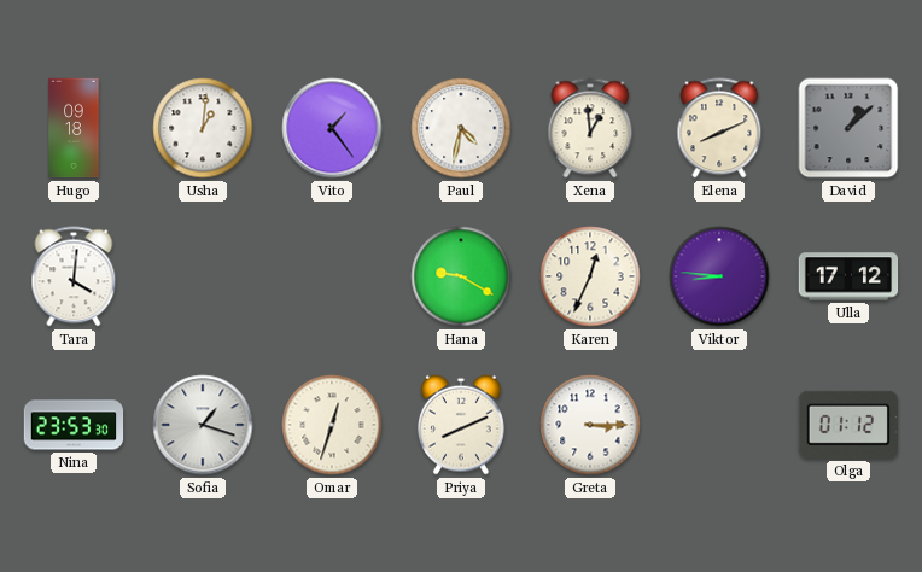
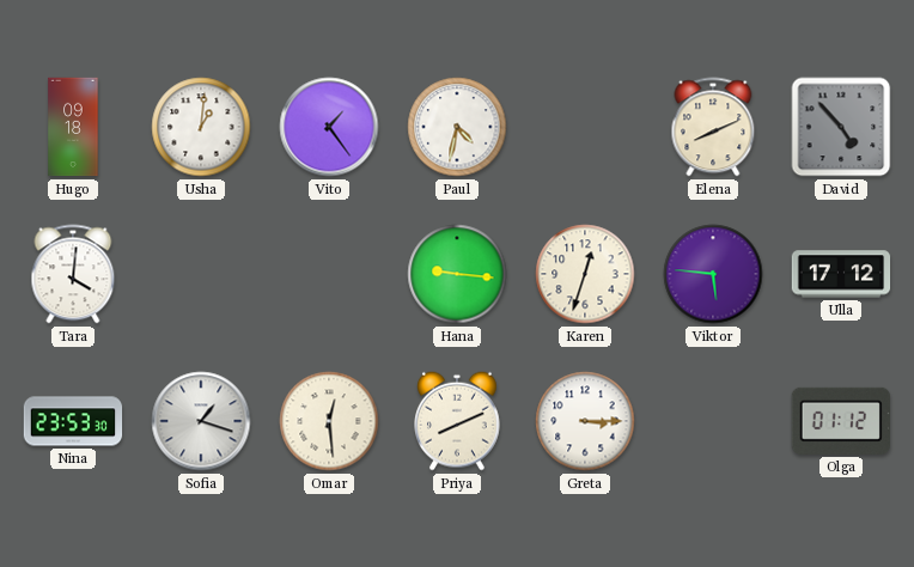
Xena: 12:59 -> none
David: 1:08 -> 4:53
Hana: 9:20 -> 9:16
Karen: 12:34 -> 12:33
Viktor: 8:46 -> 5:46
Omar: 12:33 -> 12:29
